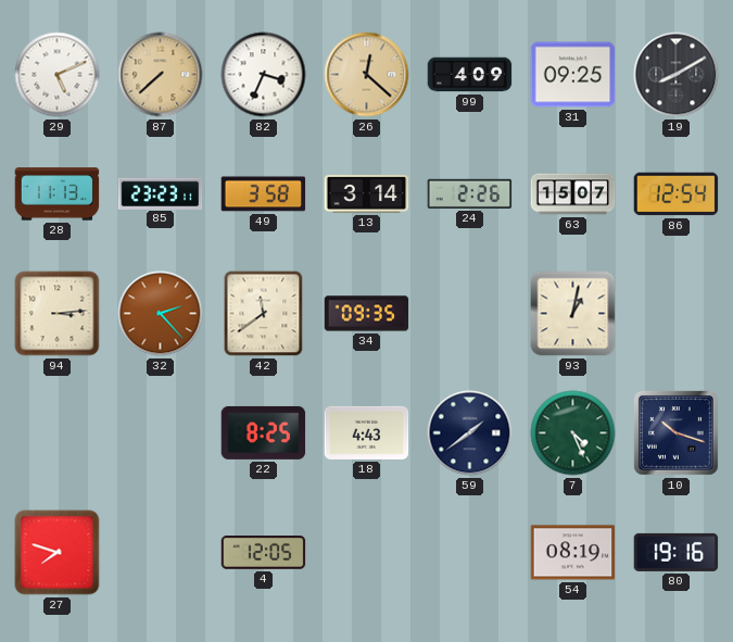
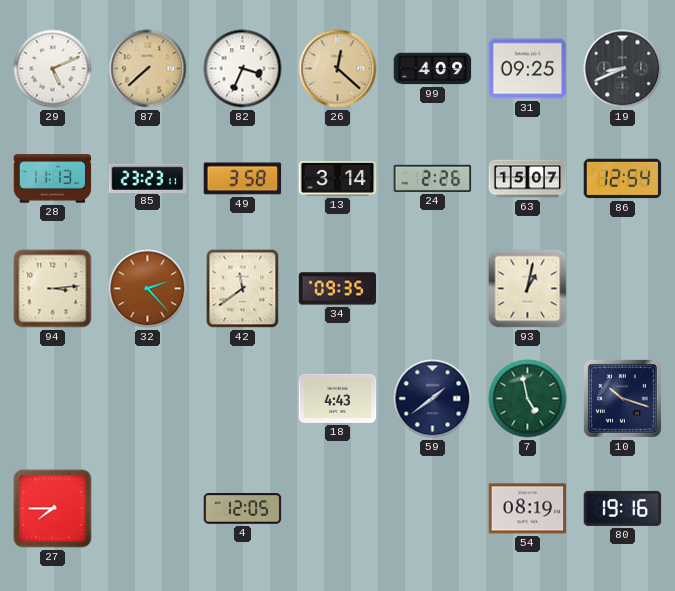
19: 8:10 -> 8:41
22: 8:25 -> none
7: 4:26 -> 4:58
27: 7:48 -> 7:45
